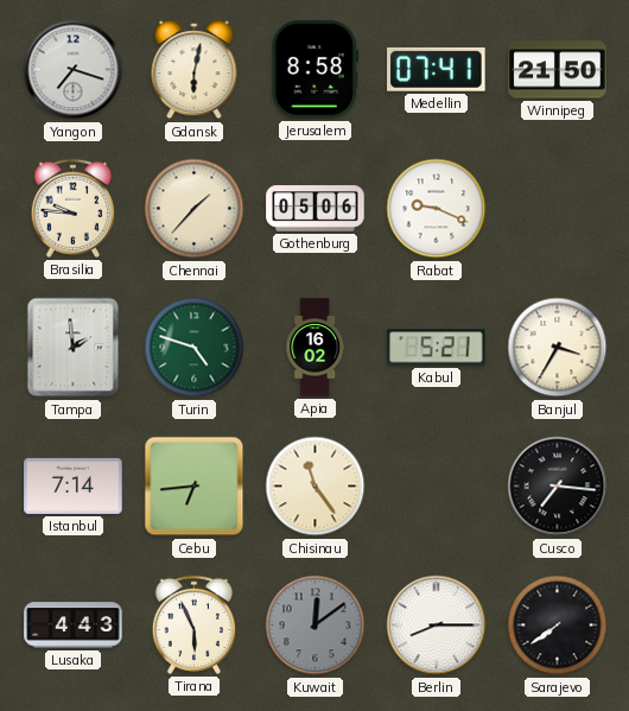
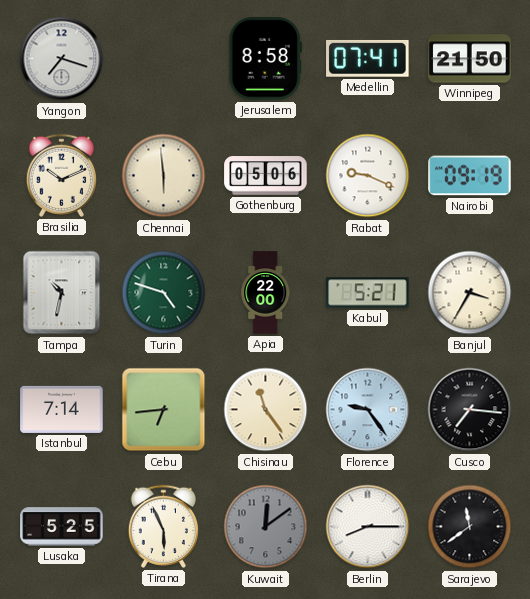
Gdansk: 6:02 -> none
Brasilia: 9:46 -> 10:11
Chennai: 1:37 -> 5:59
Nairobi: none -> 09:19
Tampa: 1:59 -> 10:32
Apia: 16:02 -> 22:00
Florence: none -> 9:24
Lusaka: 4:43 -> 5:25
Sarajevo: 7:39 -> 11:39
